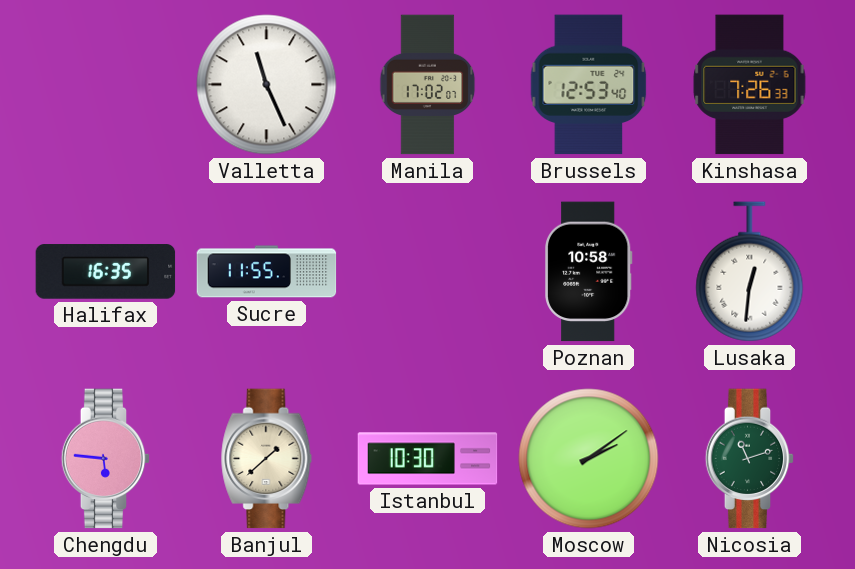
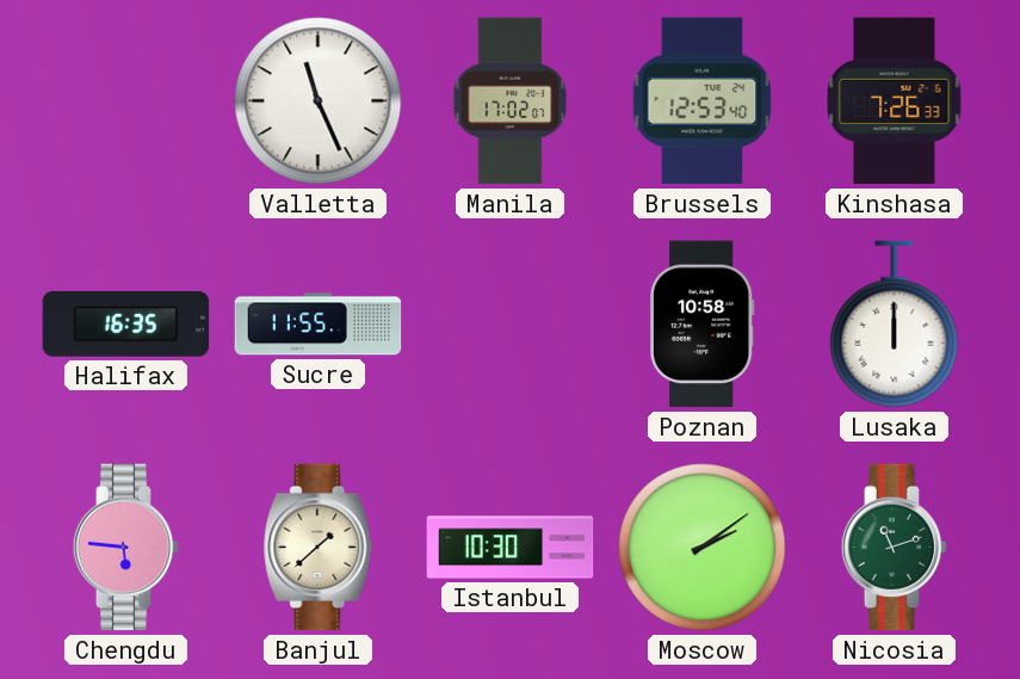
Lusaka: 12:31 -> 12:00
